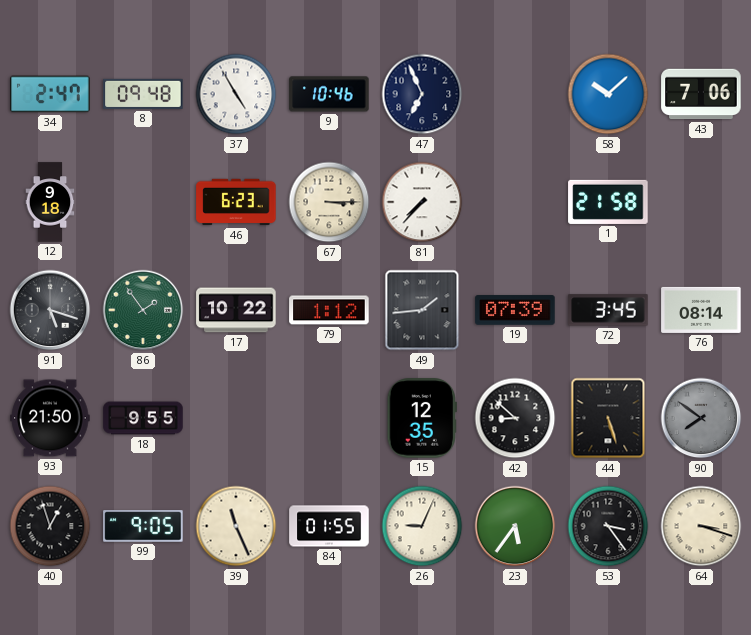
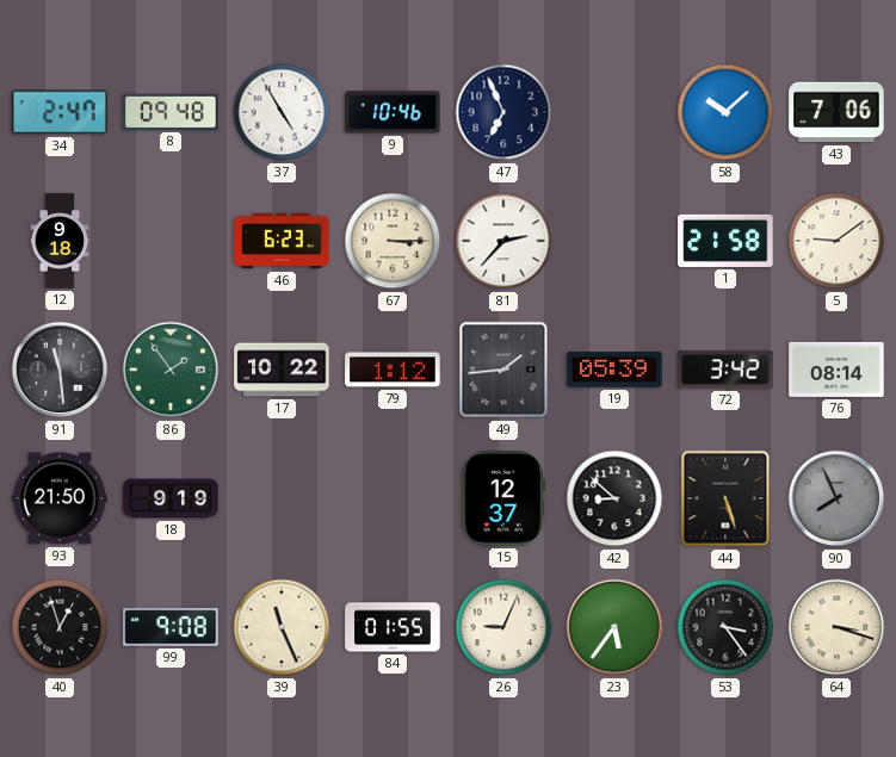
81: 7:37 -> 2:37
5: none -> 9:09
91: 5:18 -> 11:29
19: 07:39 -> 05:39
72: 3:45 -> 3:42
18: 9:55 -> 9:19
15: 12:35 -> 12:37
90: 7:51 -> 7:56
99: 9:05 -> 9:08
